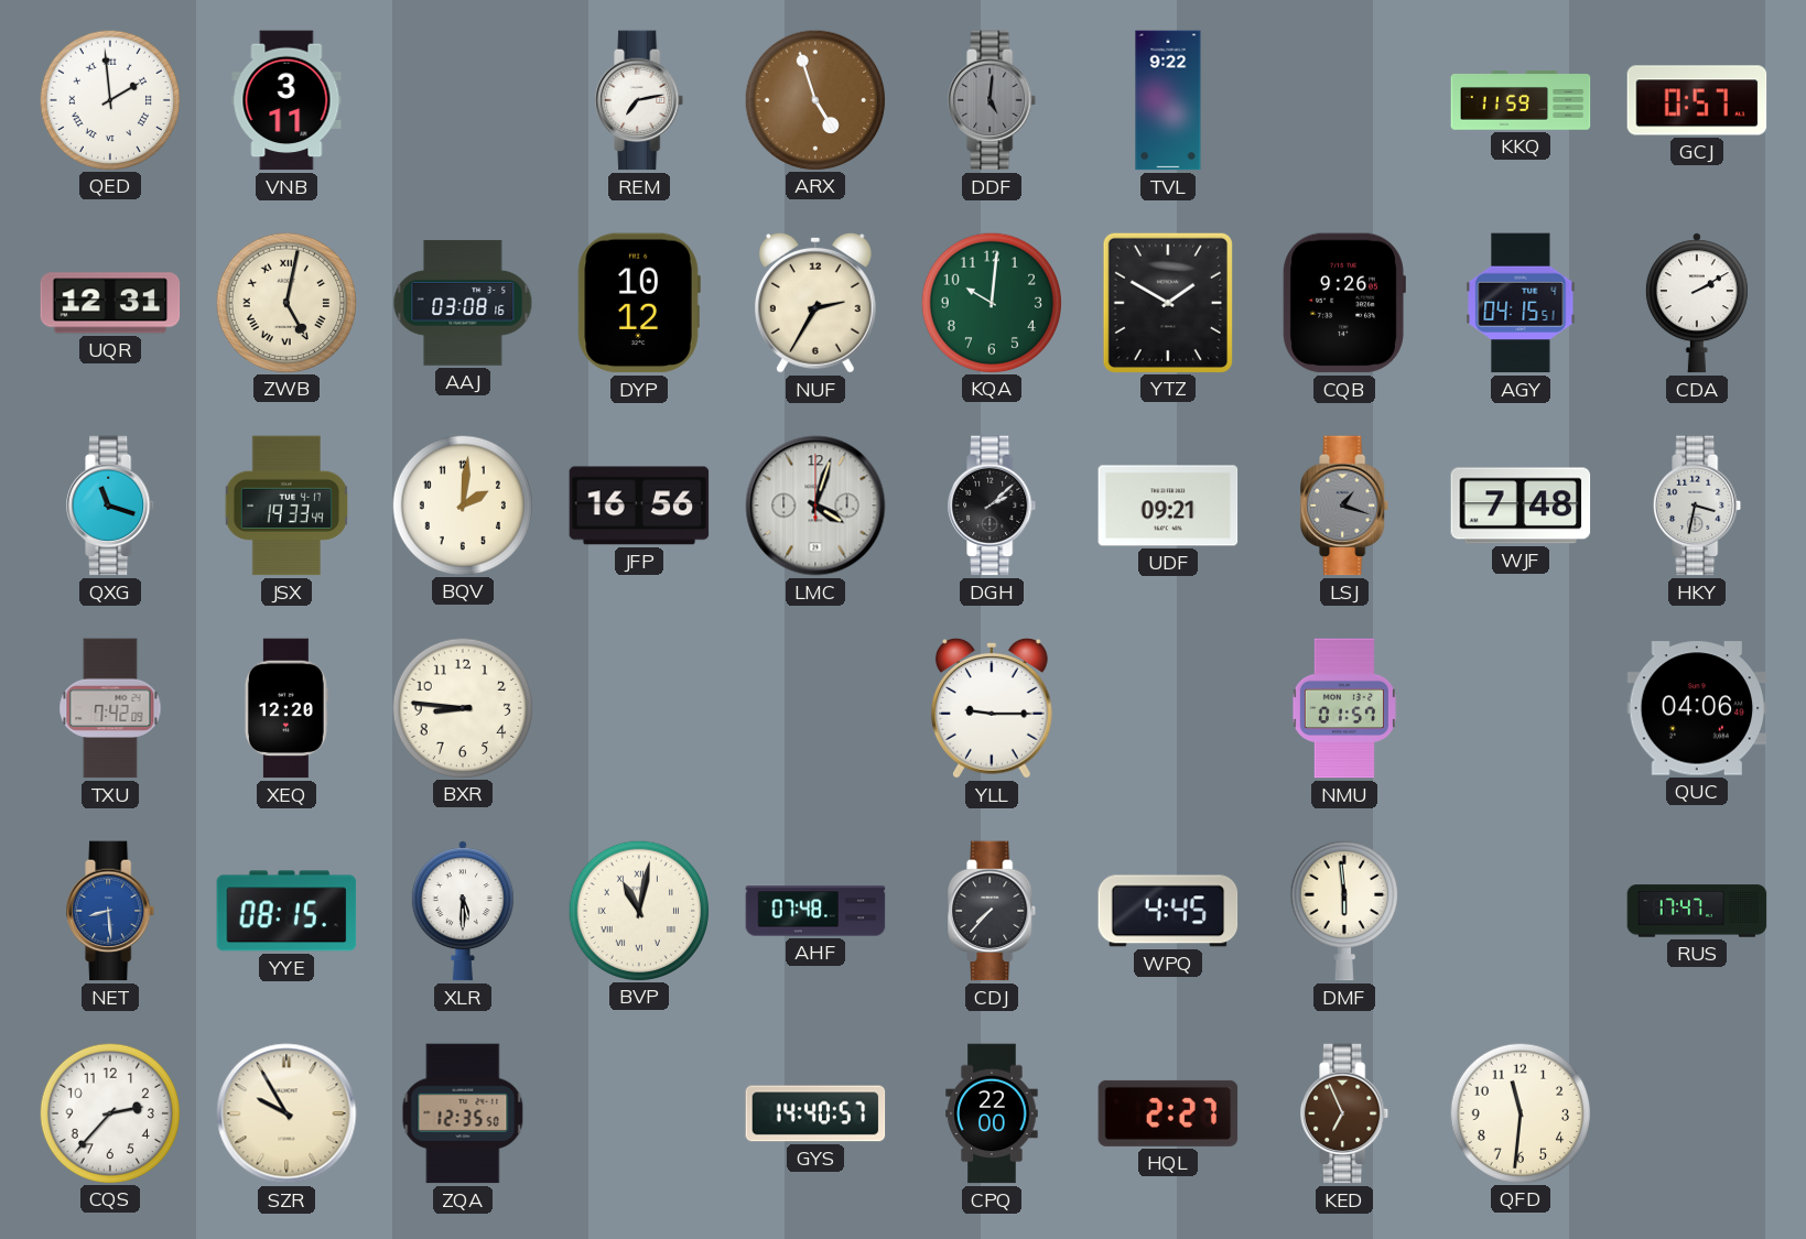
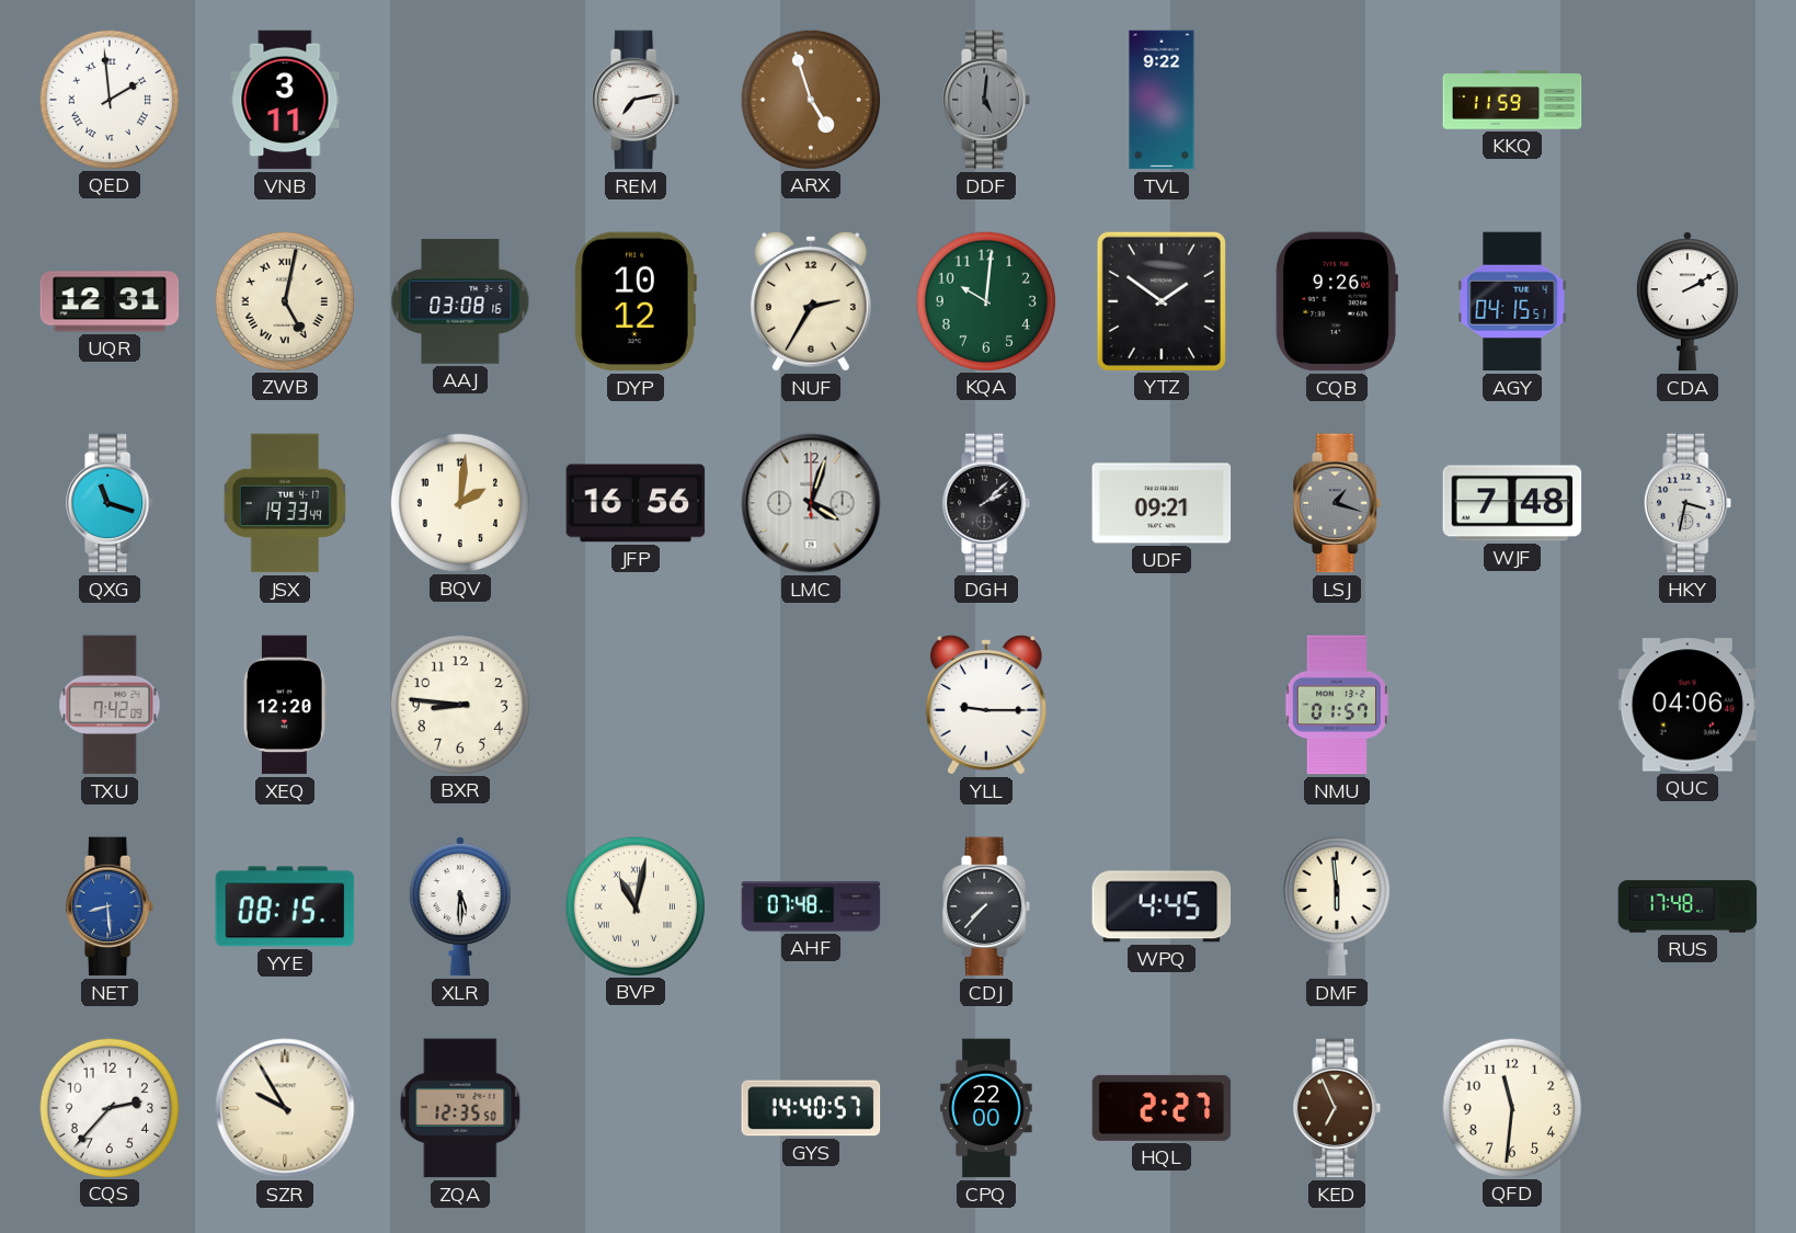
GCJ: 0:57 -> none
YTZ: 1:50 -> 1:51
RUS: 17:47 -> 17:48
